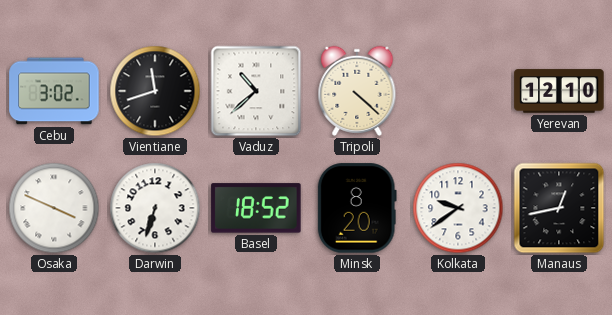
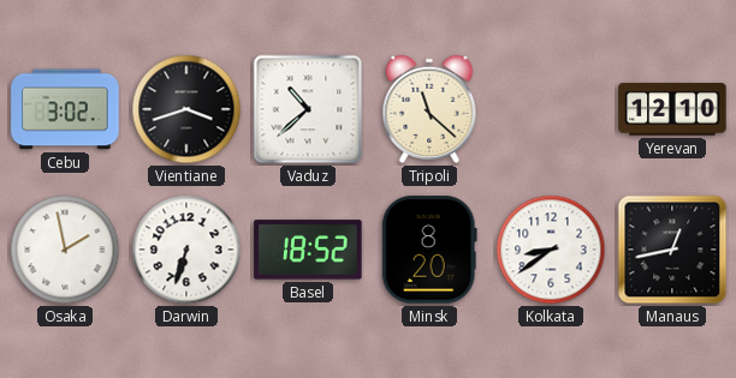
Vientiane: 11:42 -> 3:42
Tripoli: 4:22 -> 11:22
Osaka: 3:49 -> 1:58
Kolkata: 9:39 -> 8:39
